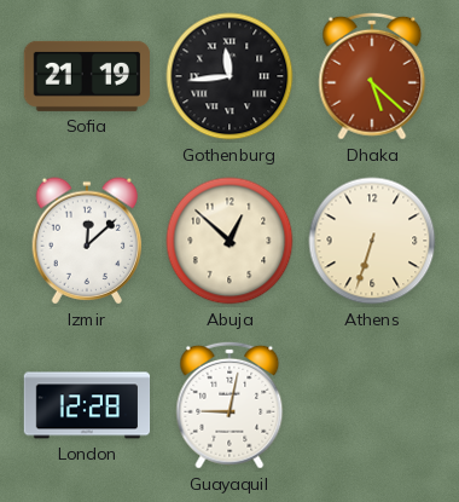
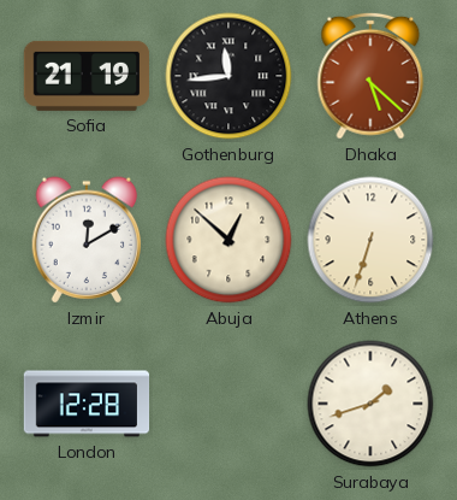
Izmir: 12:08 -> 12:10
Guayaquil: 9:02 -> none
Surabaya: none -> 1:42
